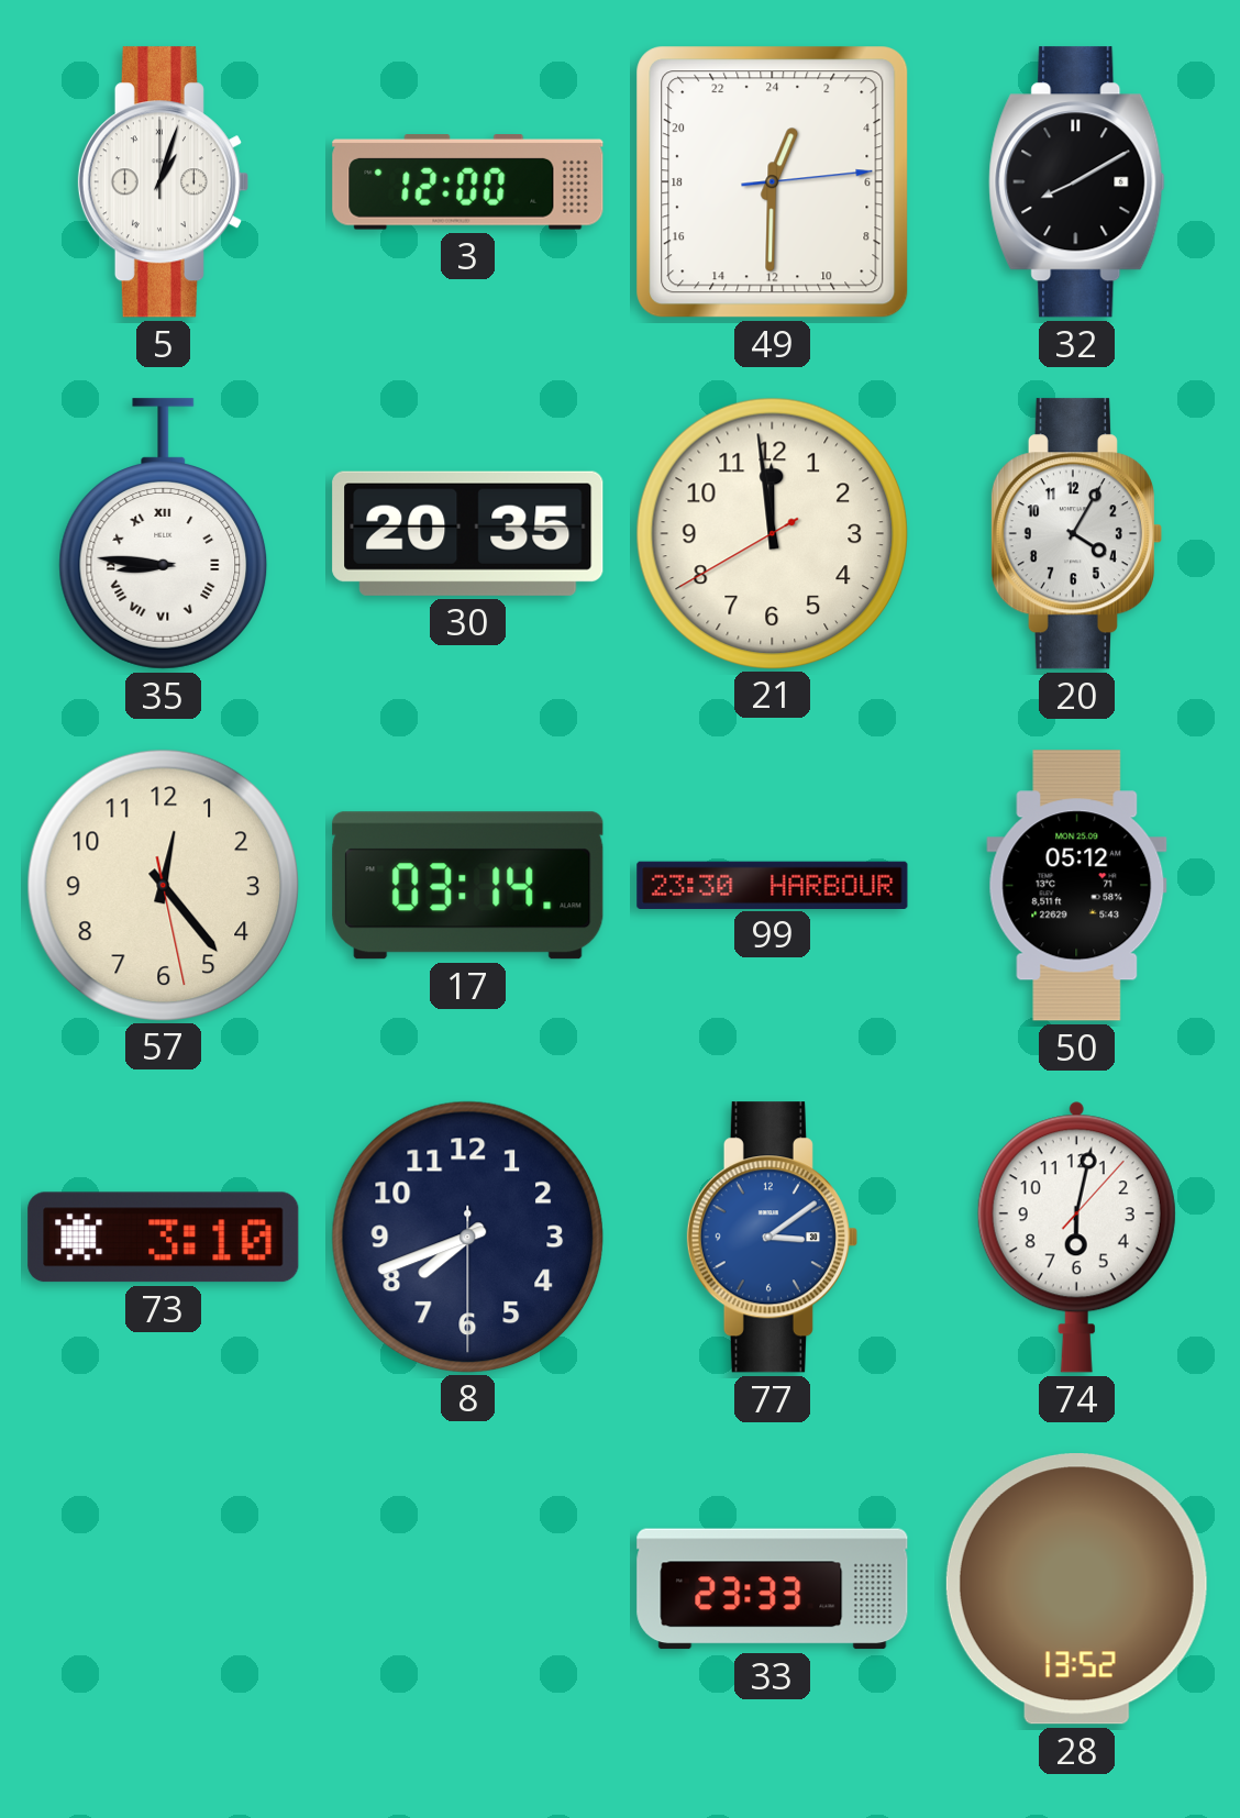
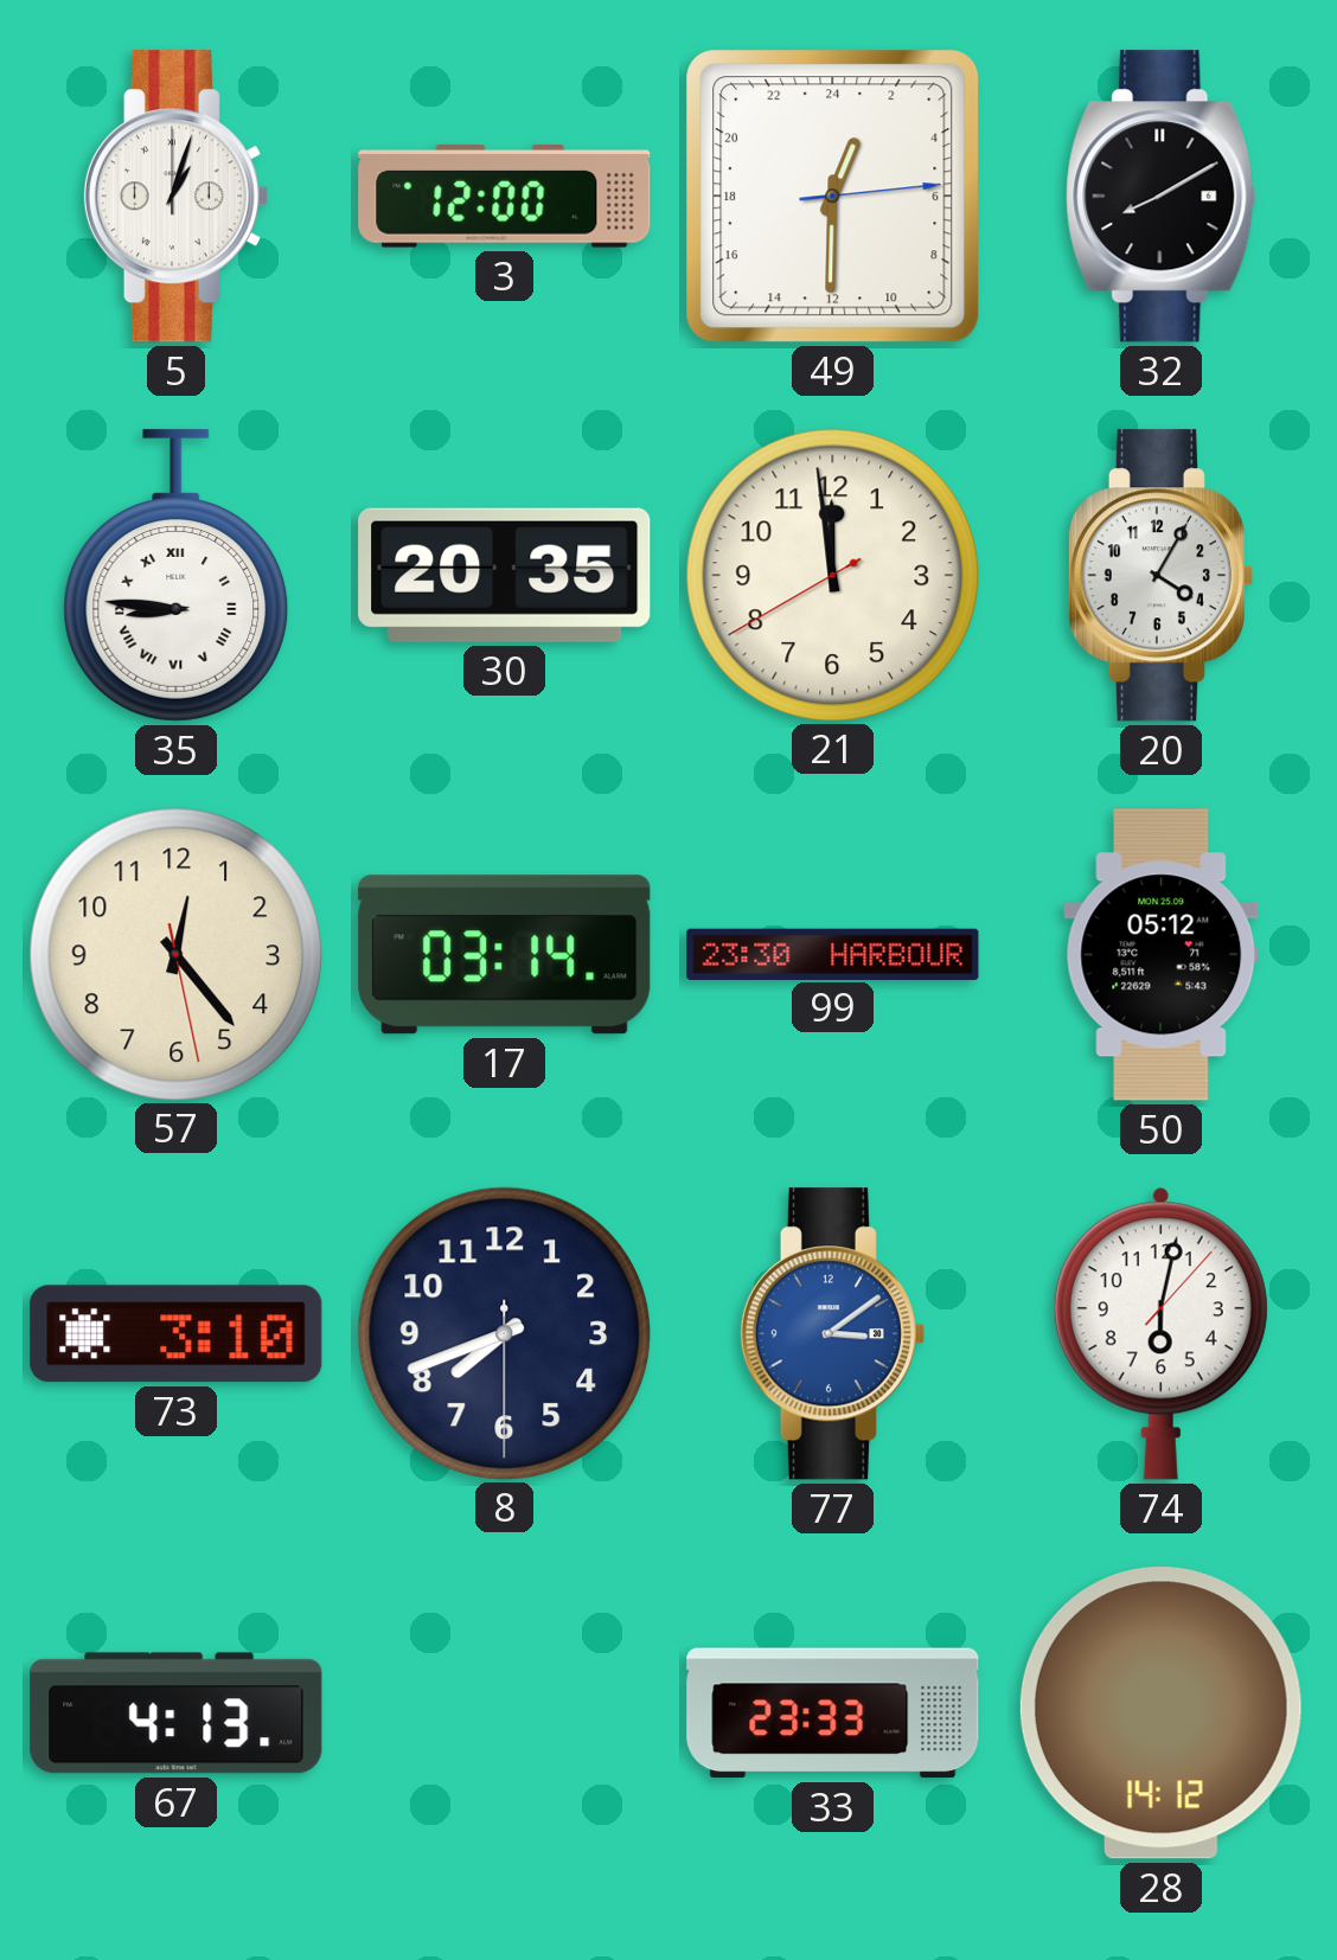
67: none -> 4:13
28: 13:52 -> 14:12
